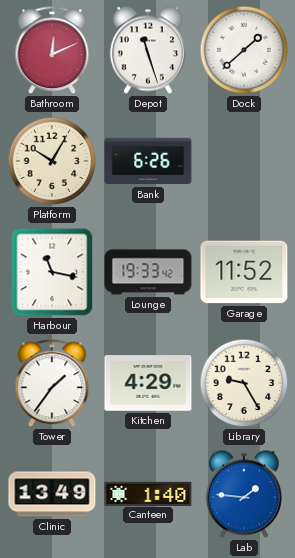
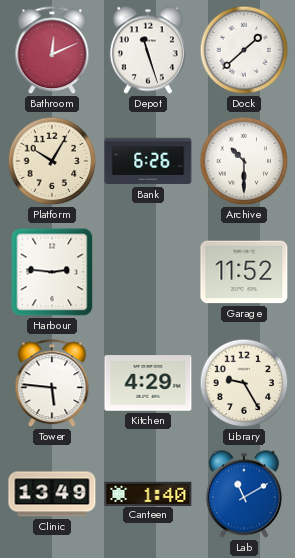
Archive: none -> 10:30
Harbour: 11:17 -> 2:46
Lounge: 19:33 -> none
Tower: 1:36 -> 5:46
Lab: 1:46 -> 11:10
